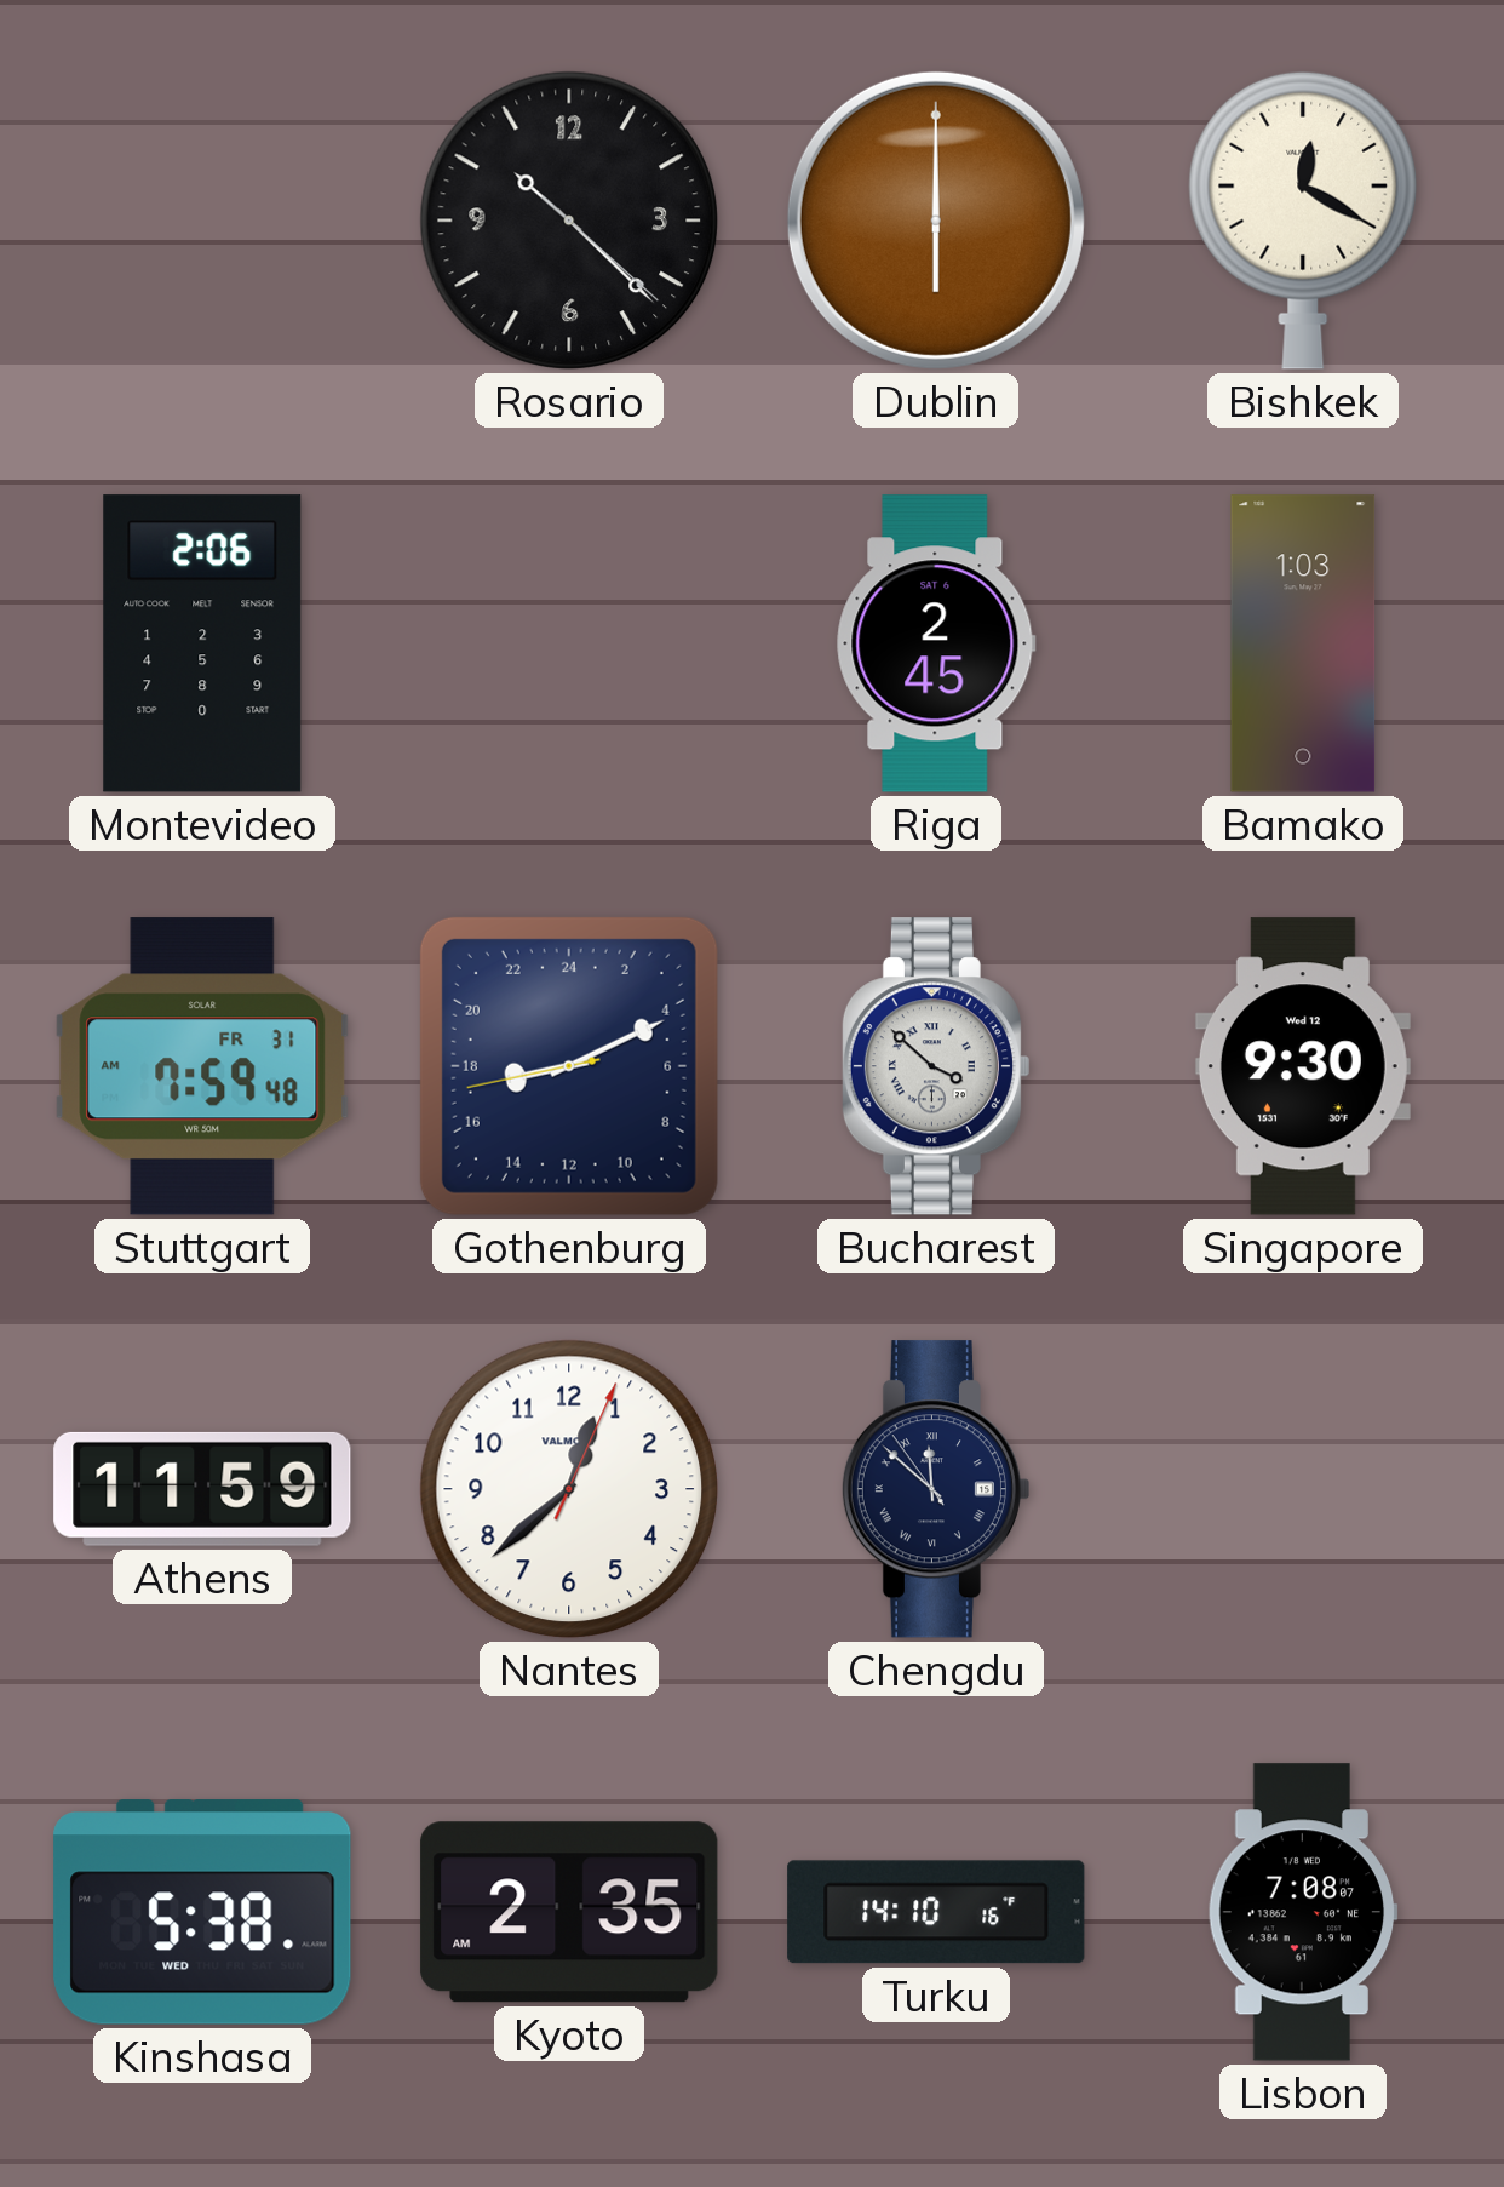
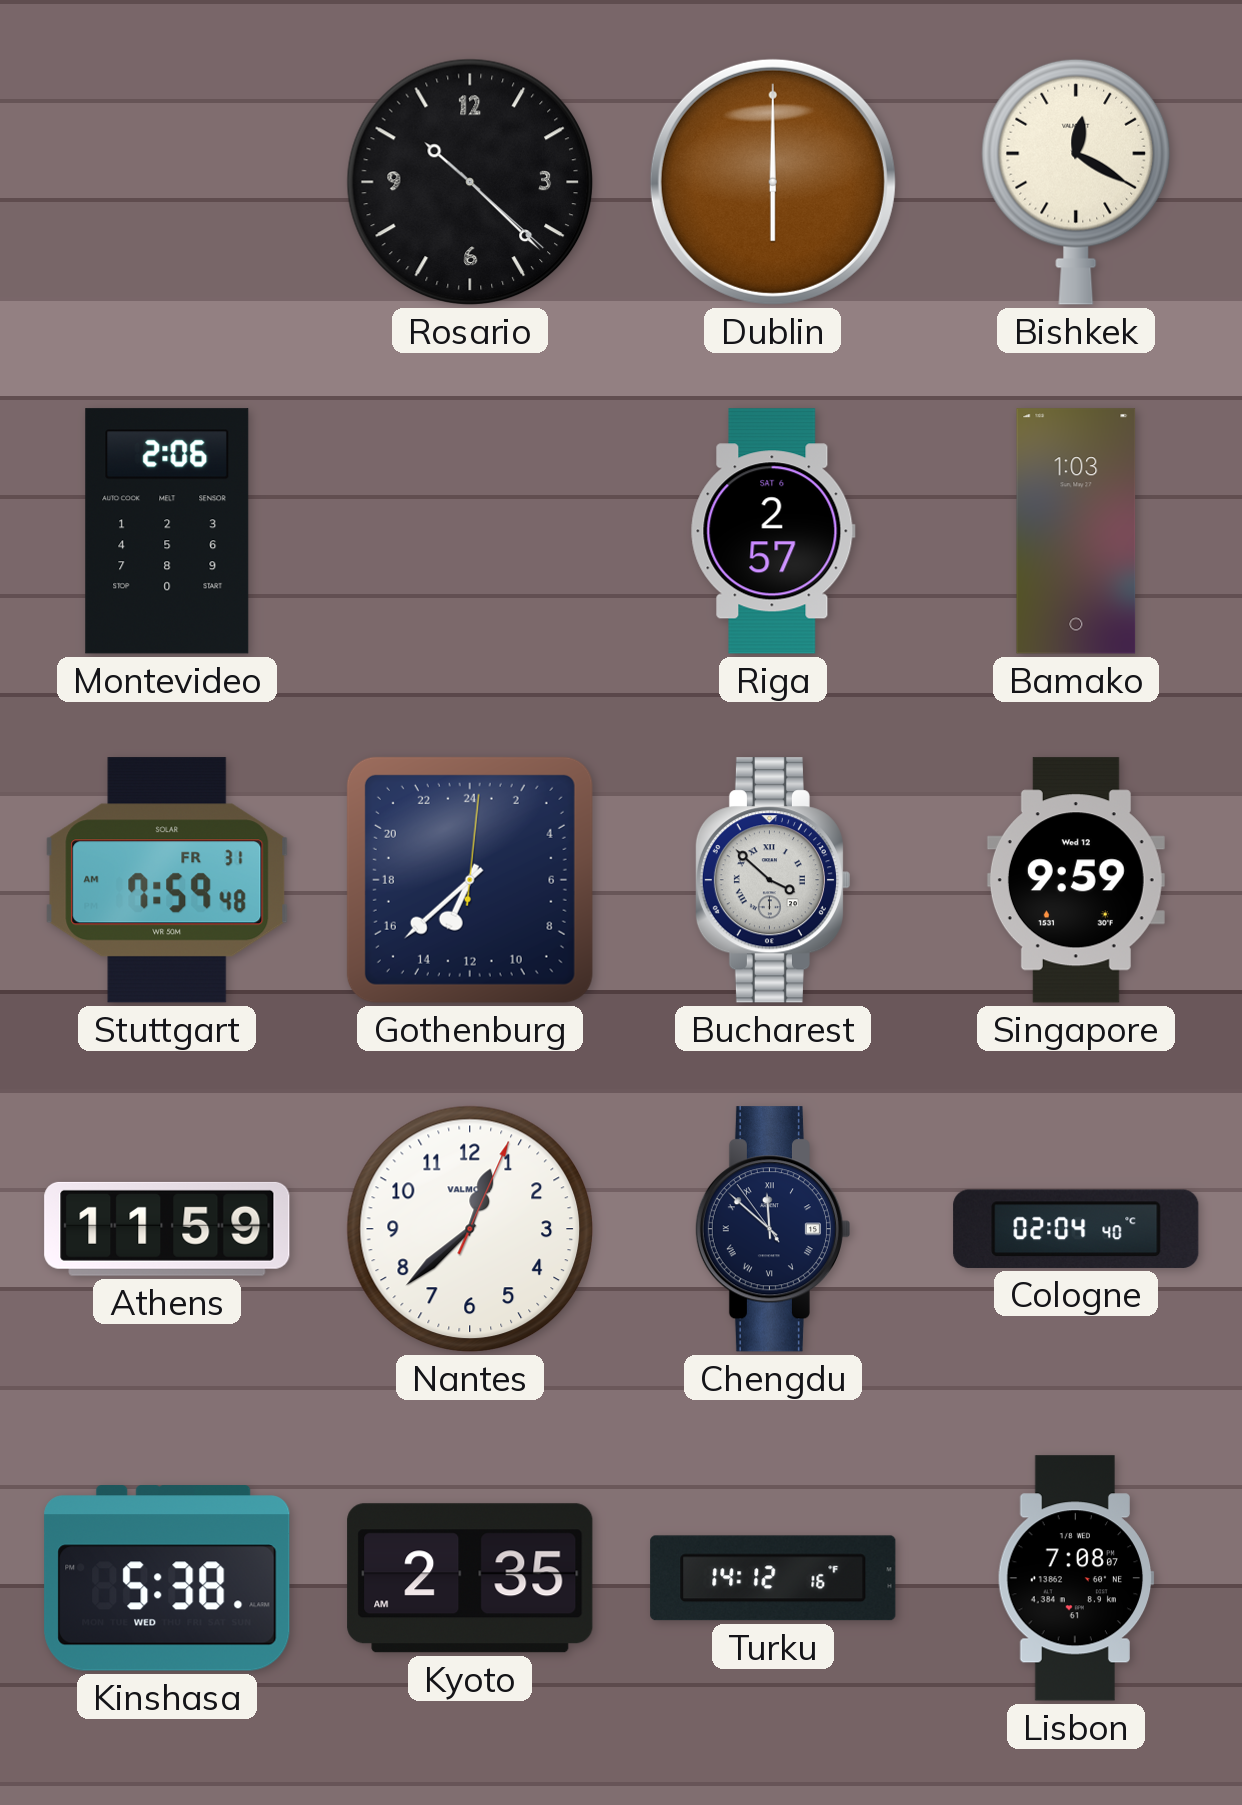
Riga: 2:45 -> 2:57
Gothenburg: 17:10 -> 13:38
Singapore: 9:30 -> 9:59
Cologne: none -> 02:04
Turku: 14:10 -> 14:12
